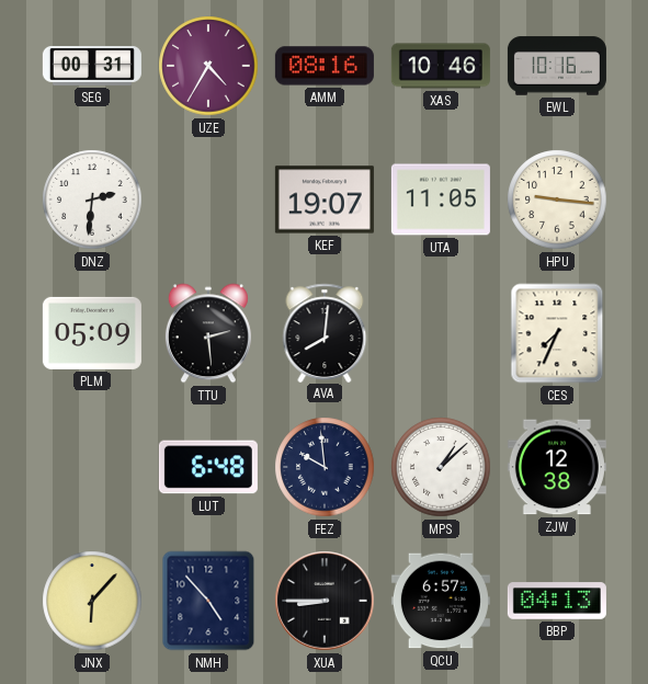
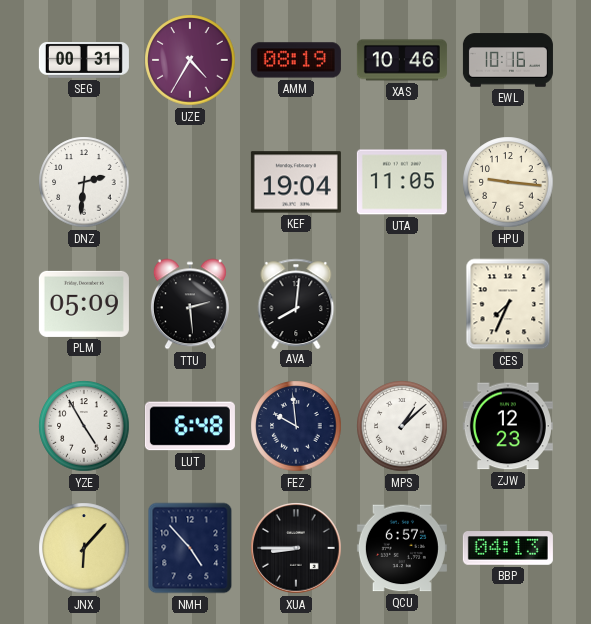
AMM: 08:16 -> 08:19
KEF: 19:07 -> 19:04
YZE: none -> 4:55
ZJW: 12:38 -> 12:23
